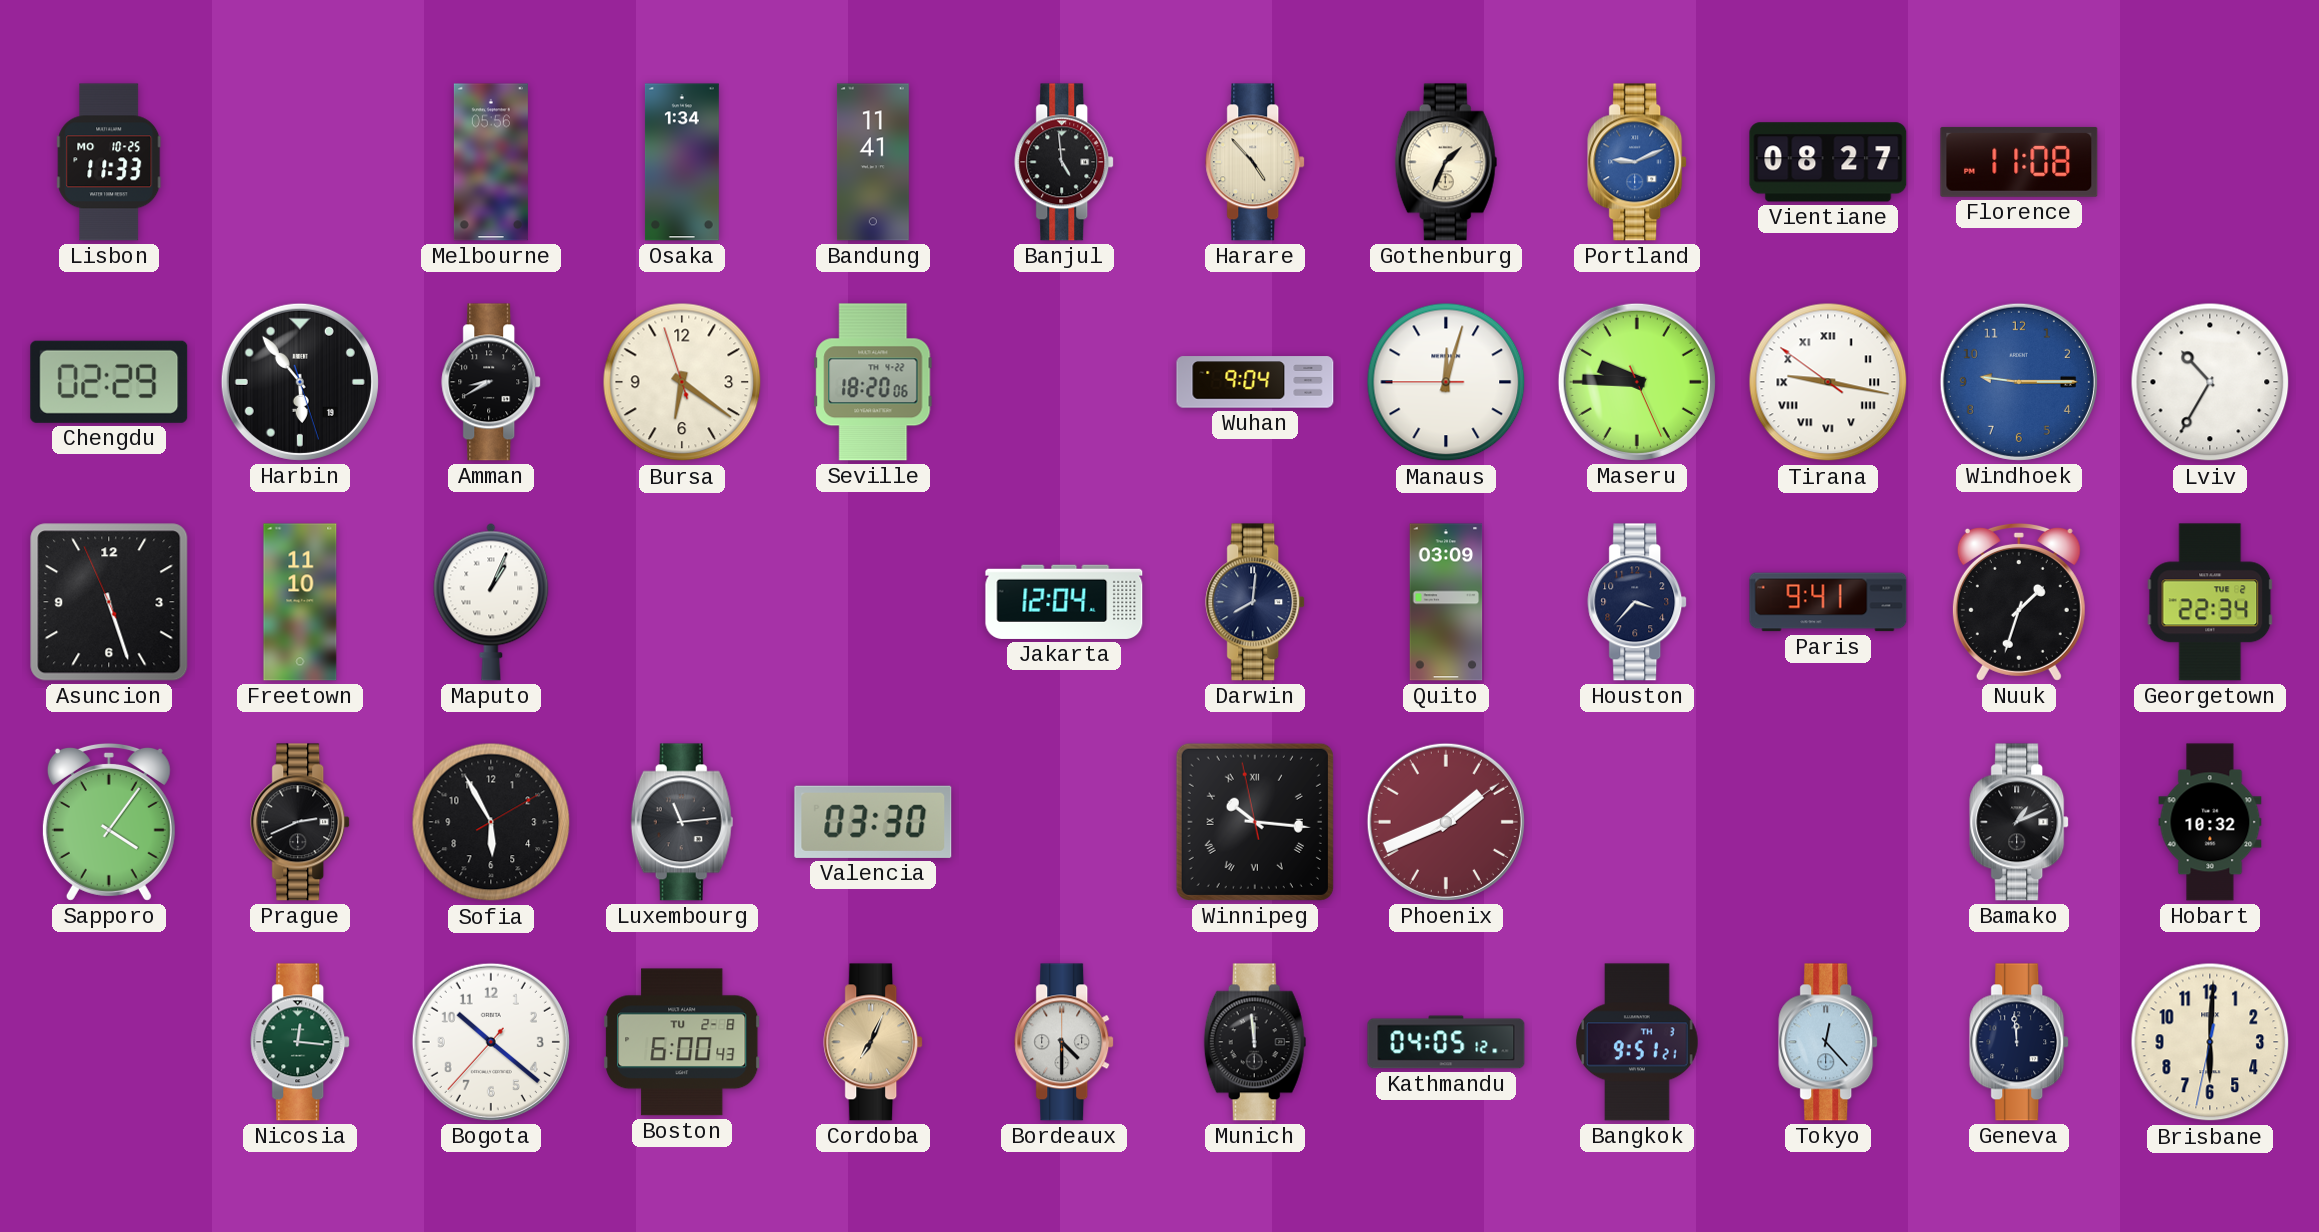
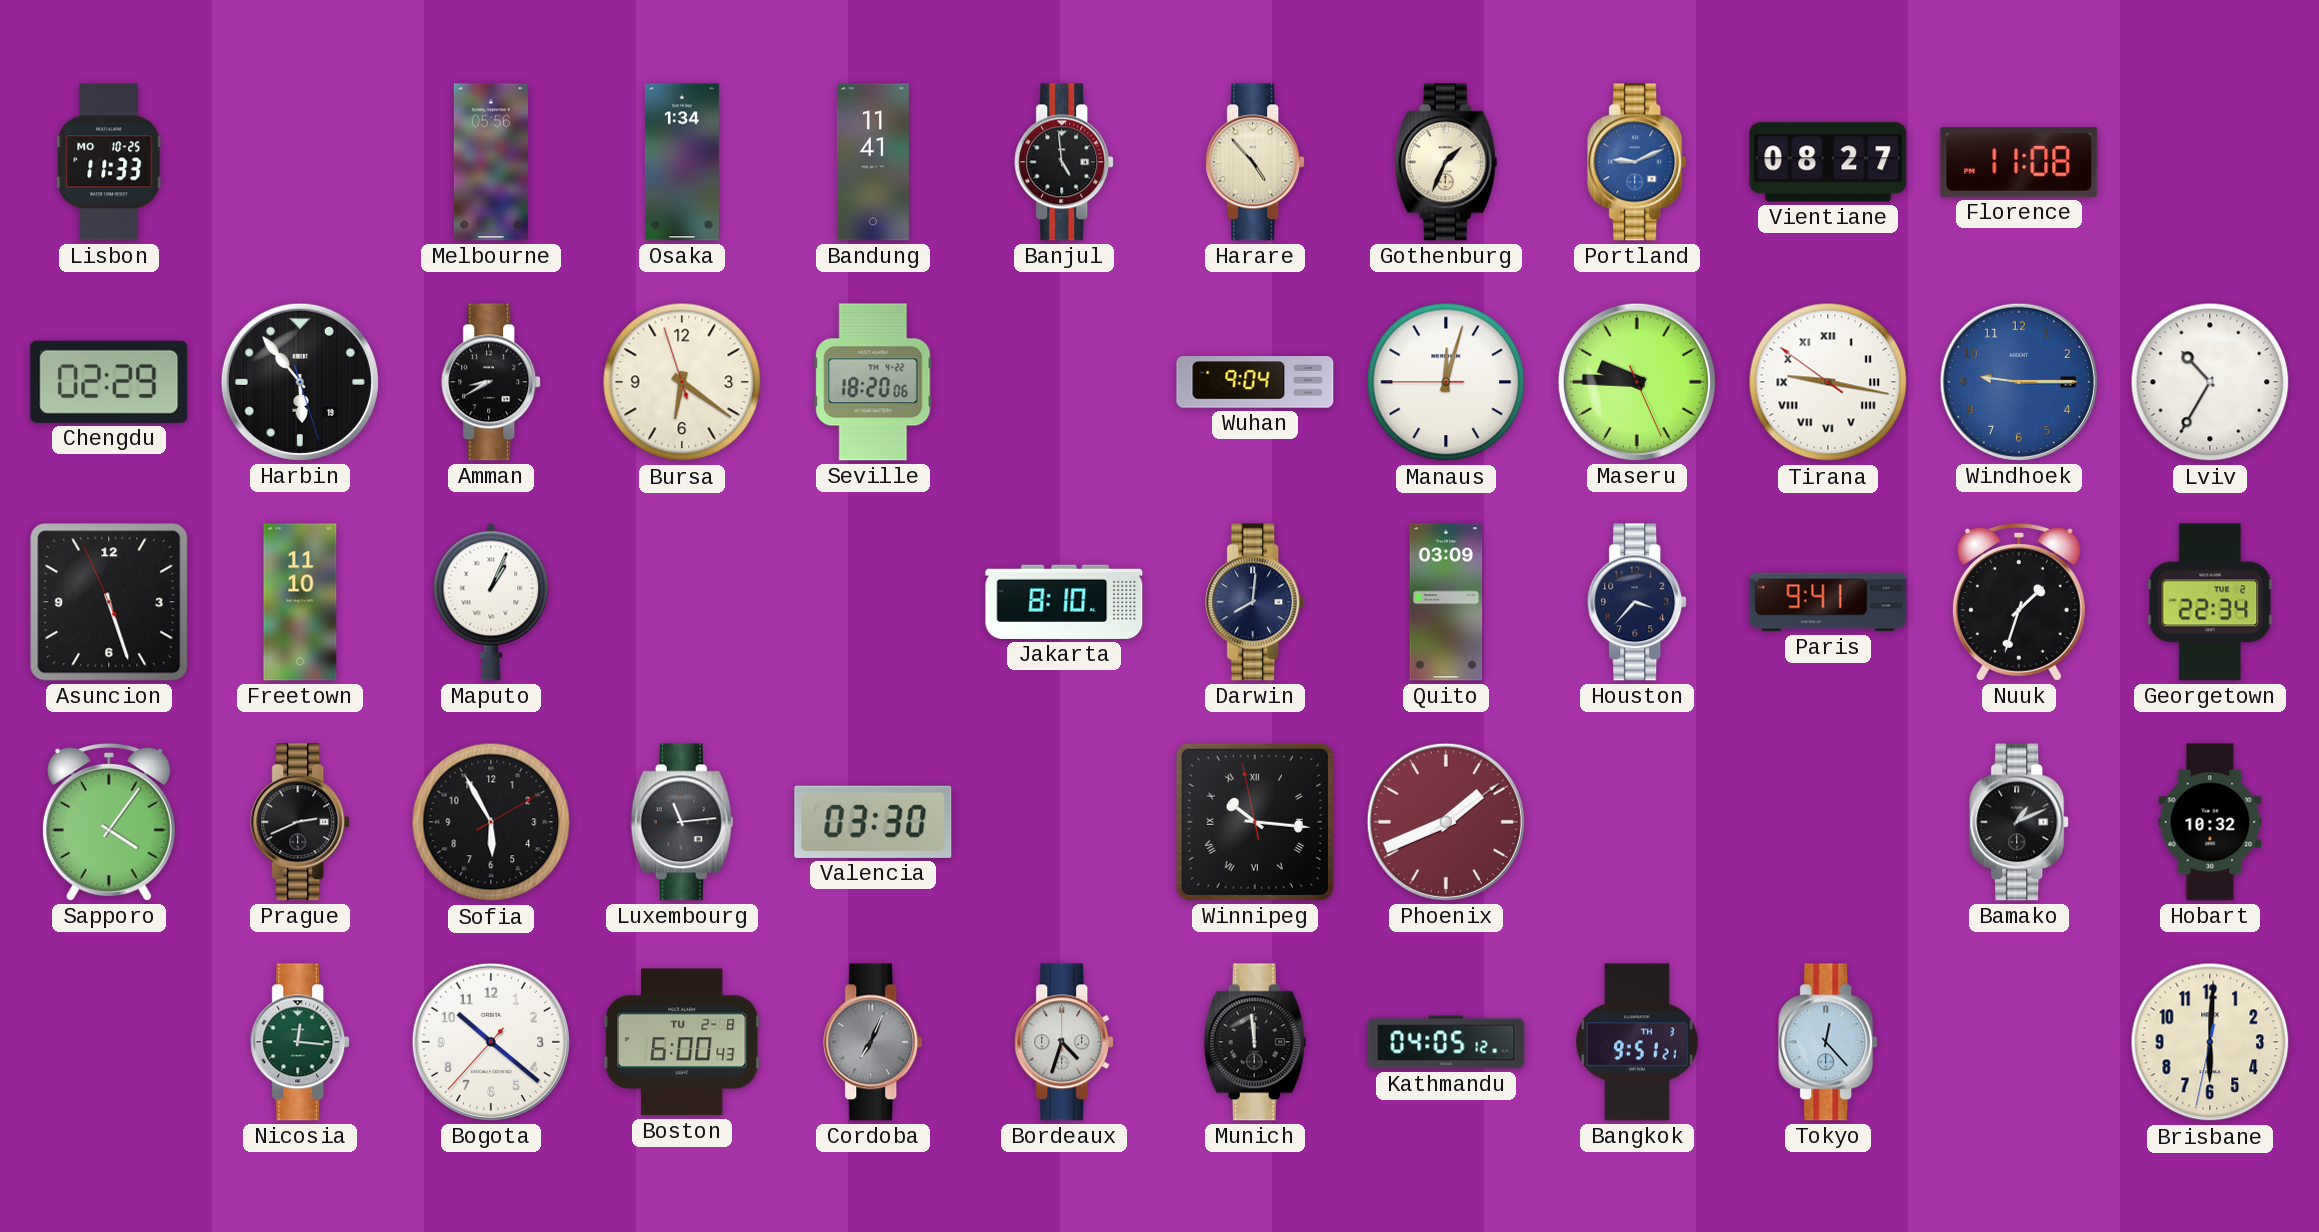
Jakarta: 12:04 -> 8:10
Cordoba dial: champagne -> grey
Bordeaux: 4:30 -> 4:33
Geneva: 11:59 -> none
